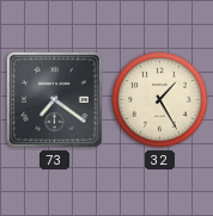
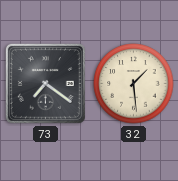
32: 1:25 -> 1:29
